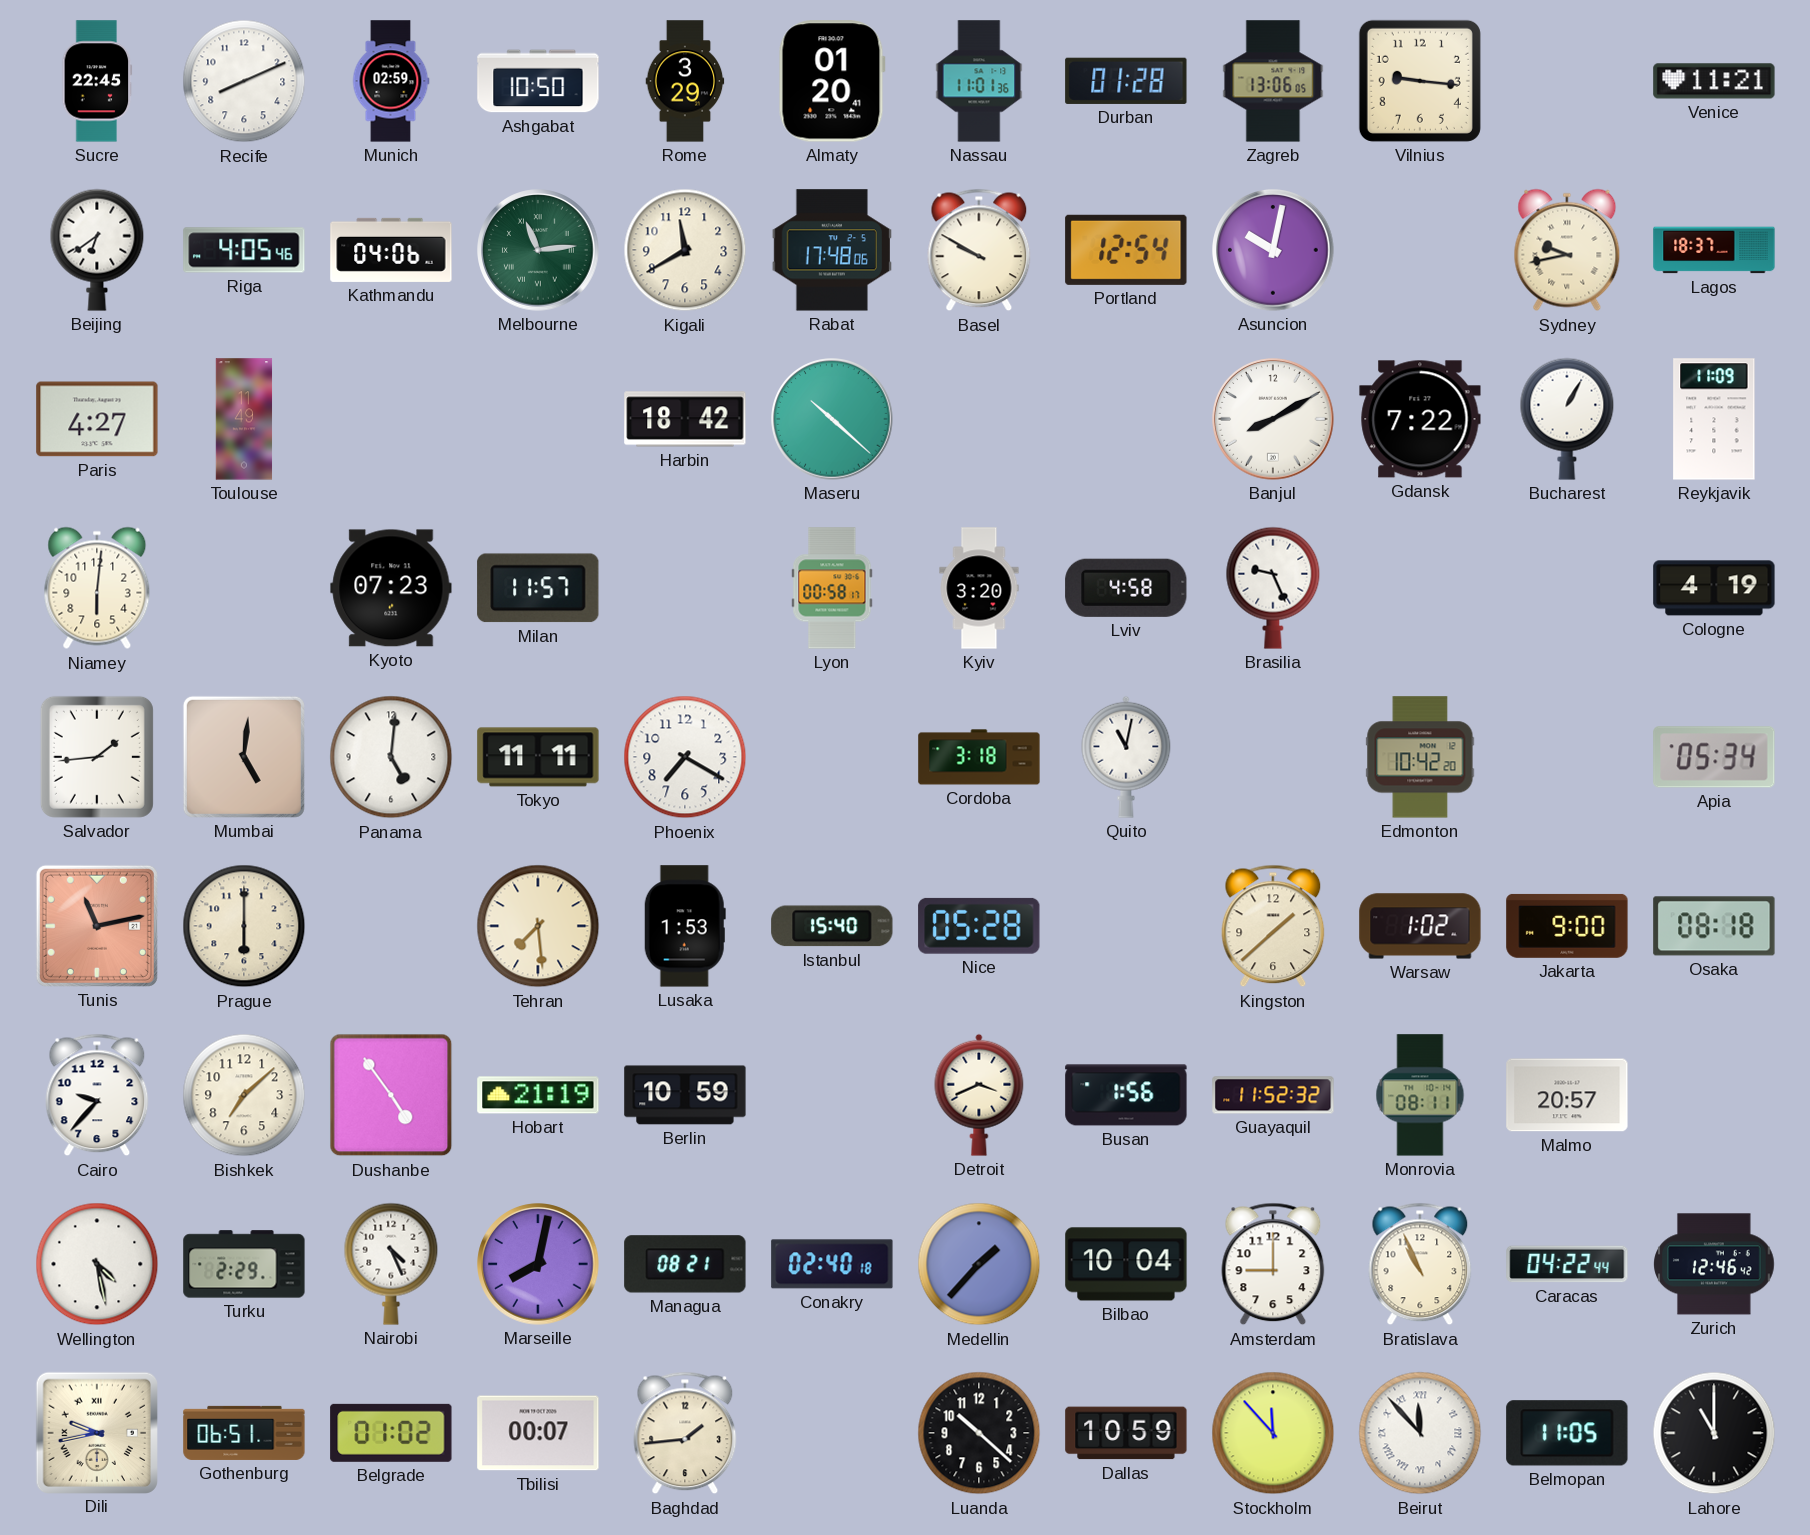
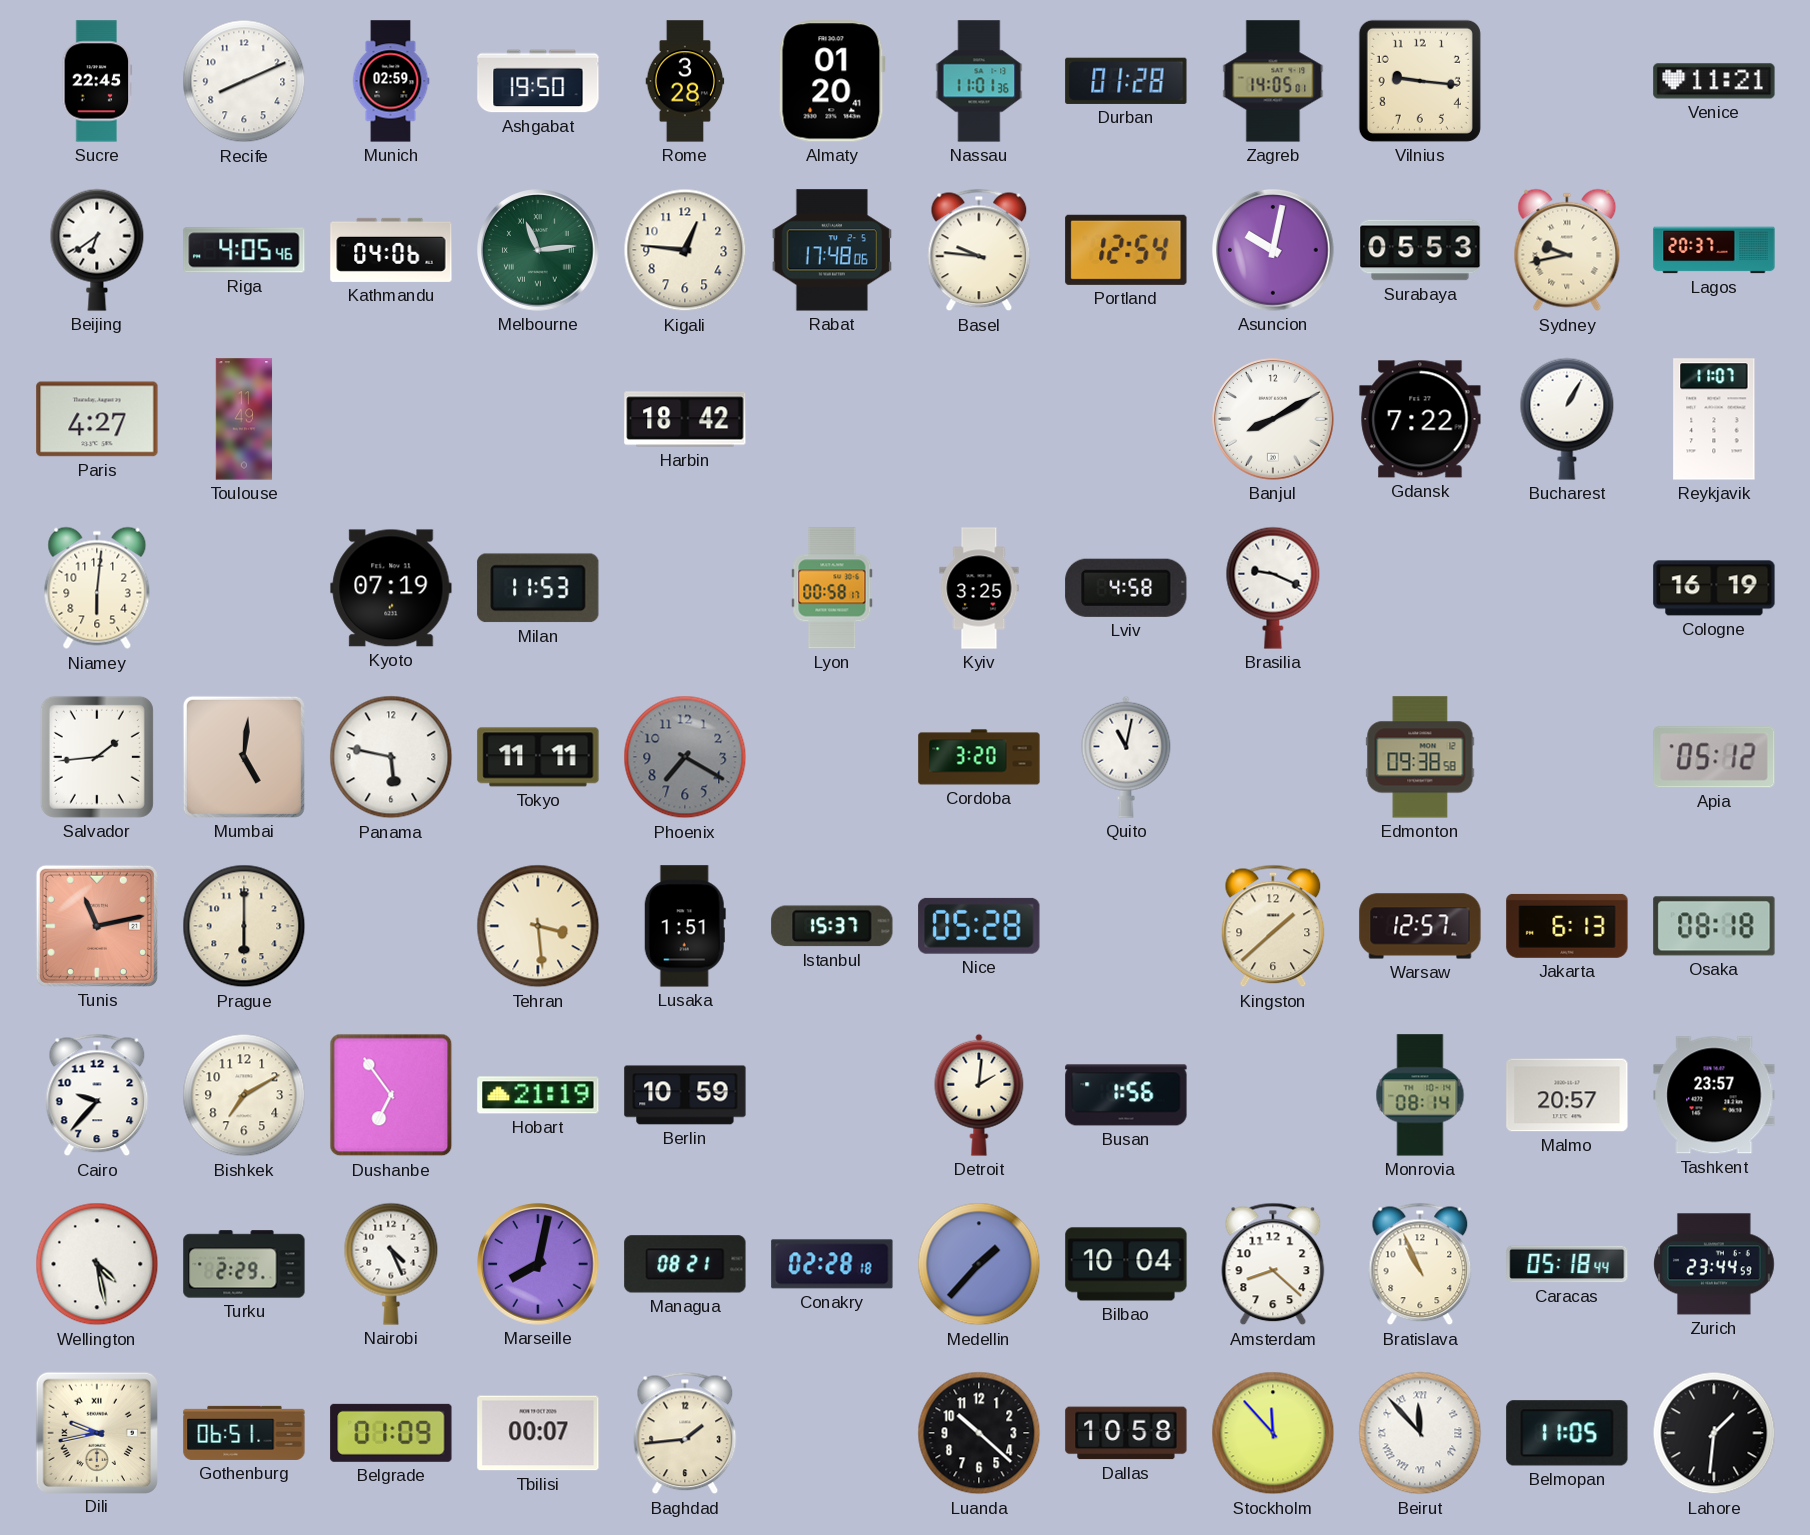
Ashgabat: 10:50 -> 19:50
Rome: 3:29 -> 3:28
Zagreb: 13:06 -> 14:05
Kigali: 11:40 -> 12:46
Basel: 9:50 -> 9:46
Surabaya: none -> 05:53
Lagos: 18:37 -> 20:37
Maseru: 10:22 -> none
Reykjavik: 11:09 -> 11:07
Kyoto: 07:23 -> 07:19
Milan: 11:57 -> 11:53
Kyiv: 3:20 -> 3:25
Brasilia: 9:26 -> 9:19
Cologne: 4:19 -> 16:19
Panama: 5:01 -> 5:47
Phoenix dial: white -> grey
Cordoba: 3:18 -> 3:20
Edmonton: 10:42 -> 09:38
Apia: 05:34 -> 05:12
Tehran: 7:29 -> 3:29
Lusaka: 1:53 -> 1:51
Istanbul: 15:40 -> 15:37
Warsaw: 1:02 -> 12:57
Jakarta: 9:00 -> 6:13
Bishkek: 7:08 -> 7:10
Dushanbe: 4:54 -> 6:54
Detroit: 3:41 -> 2:01
Guayaquil: 11:52 -> none
Monrovia: 08:11 -> 08:14
Tashkent: none -> 23:57
Conakry: 02:40 -> 02:28
Amsterdam: 9:00 -> 8:22
Caracas: 04:22 -> 05:18
Zurich: 12:46 -> 23:44
Belgrade: 01:02 -> 01:09
Dallas: 10:59 -> 10:58
Lahore: 11:00 -> 1:31
